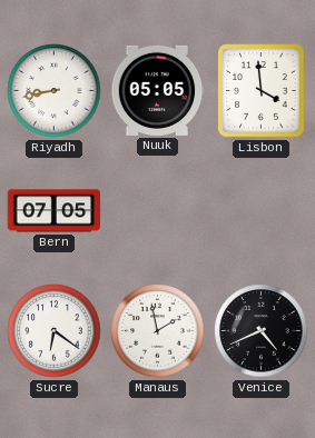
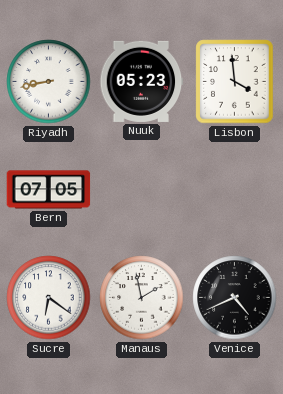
Nuuk: 05:05 -> 05:23
